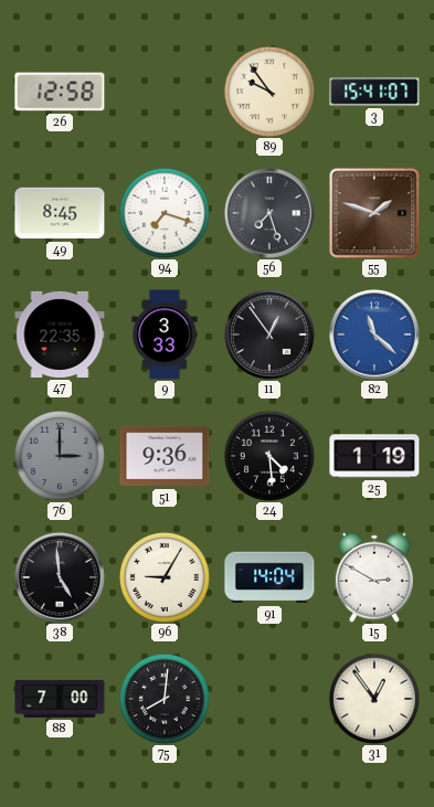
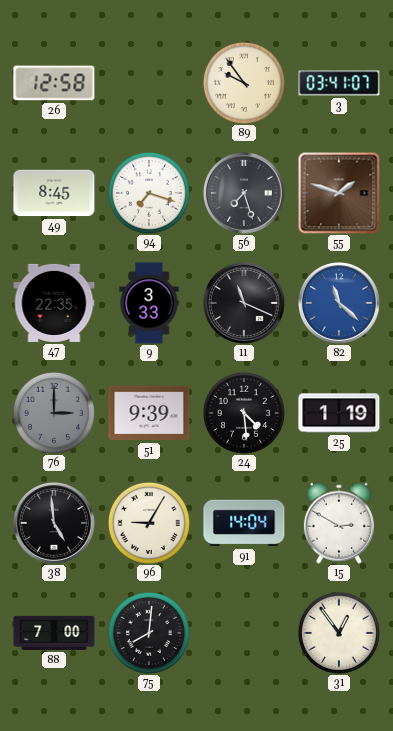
3: 15:41 -> 03:41
11: 12:54 -> 11:19
51: 9:36 -> 9:39
